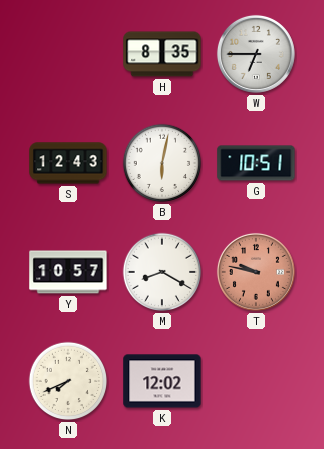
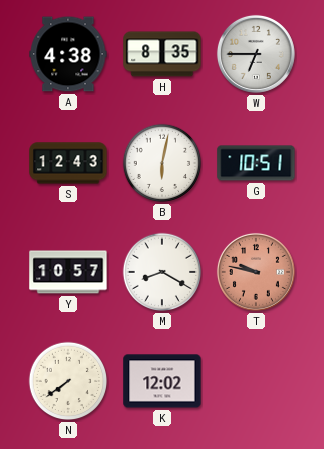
A: none -> 4:38
N: 7:41 -> 7:39
